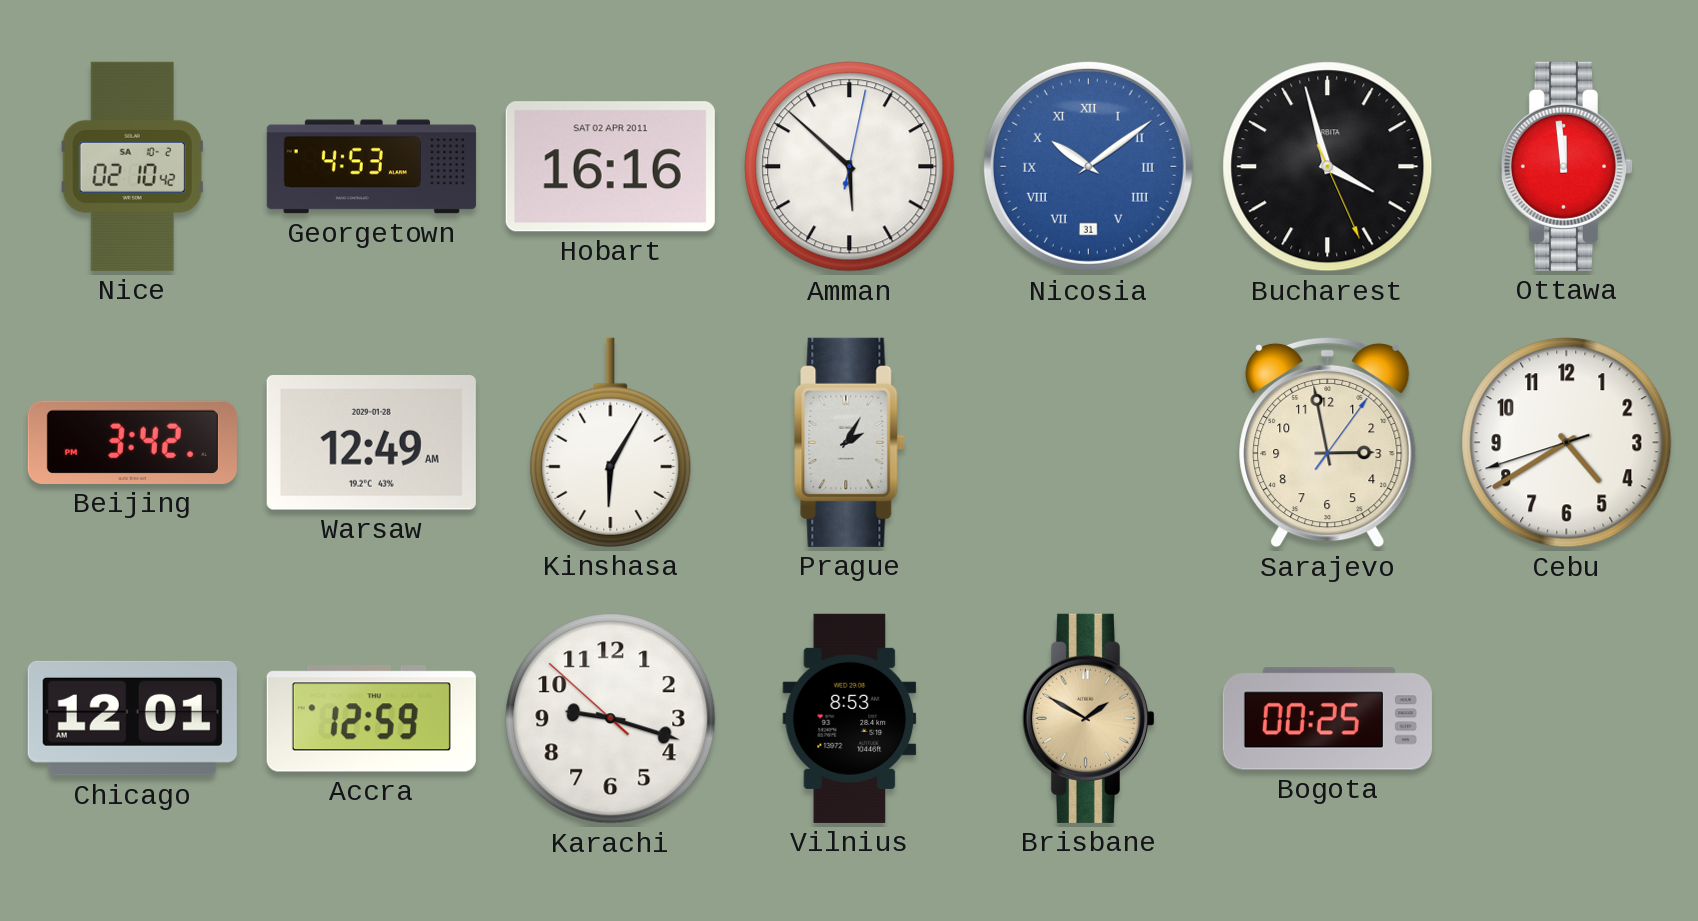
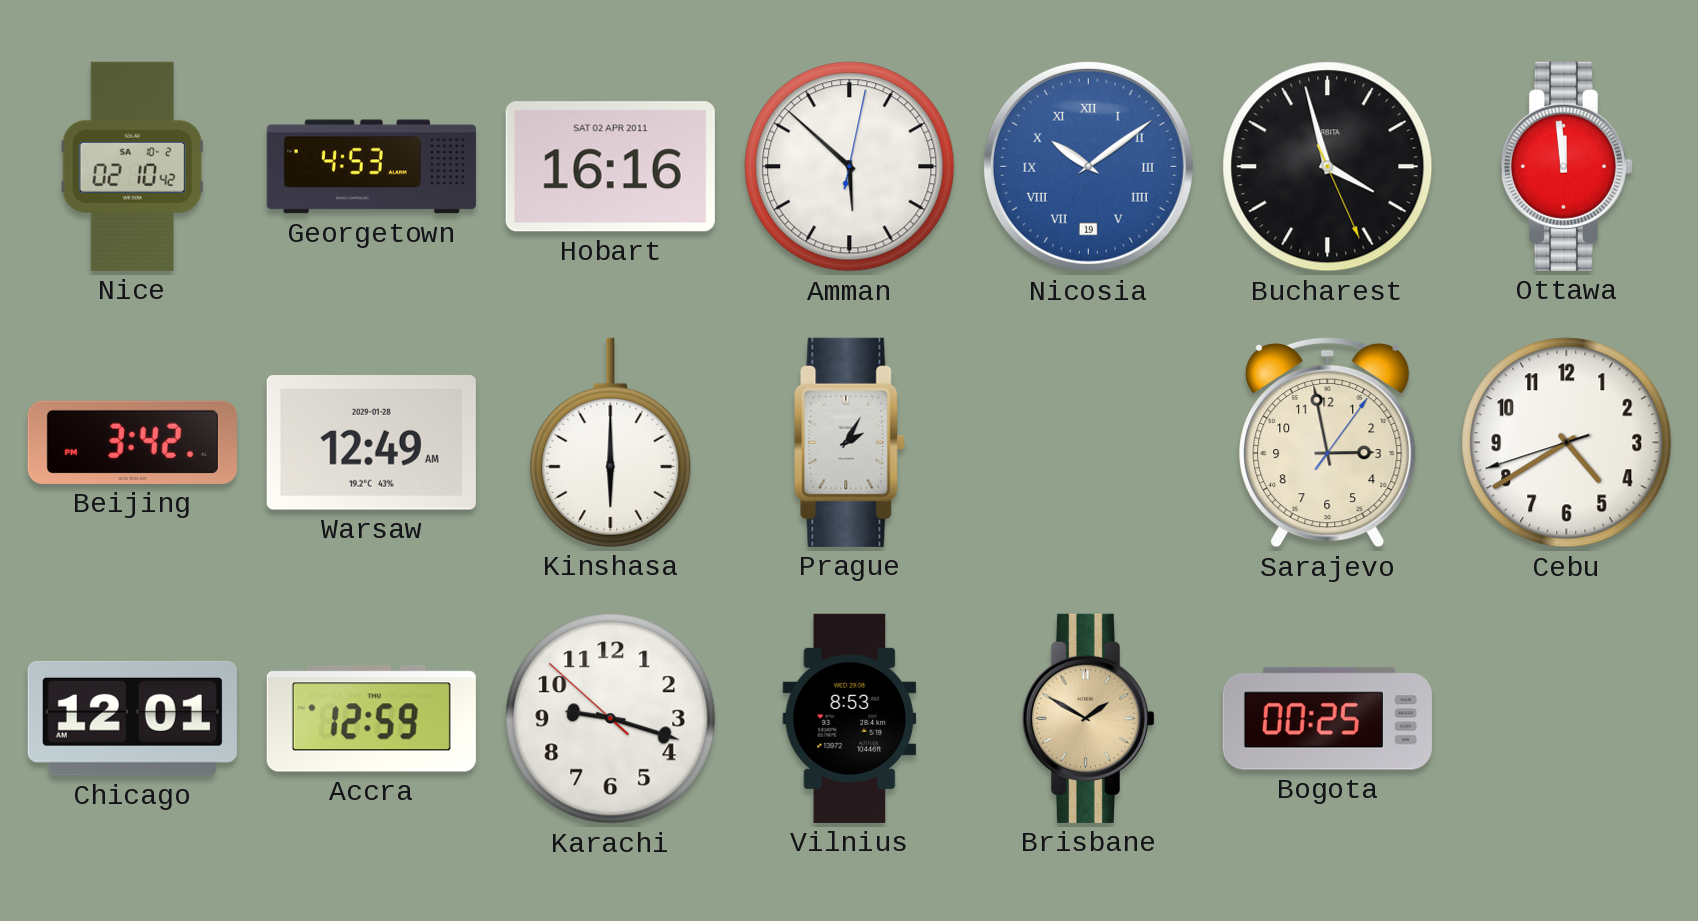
Nicosia date: 31 -> 19
Kinshasa: 6:05 -> 6:00
